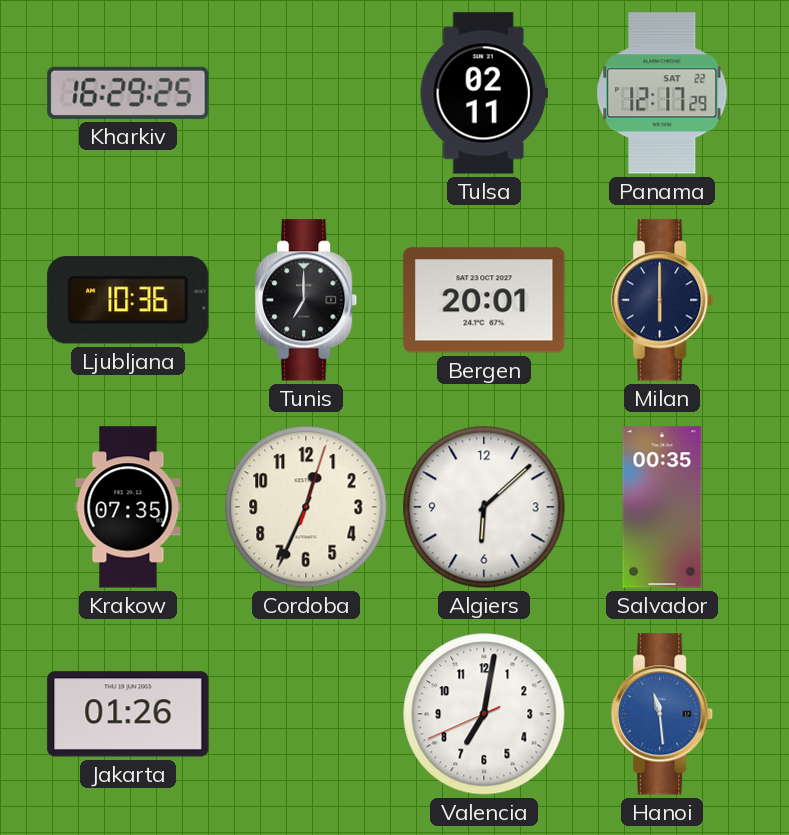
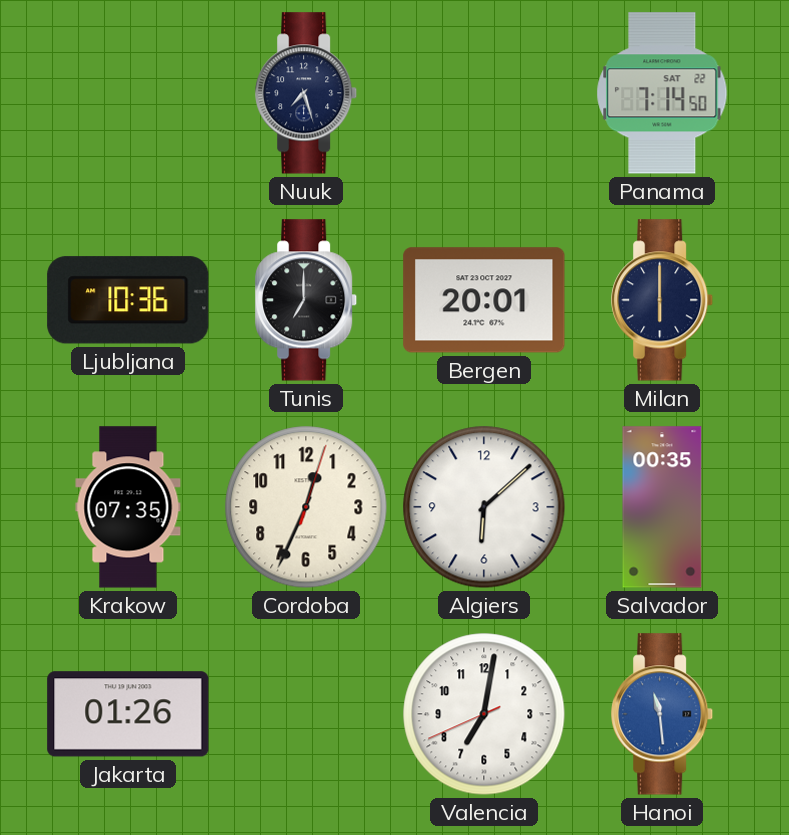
Kharkiv: 16:29 -> none
Nuuk: none -> 7:27
Tulsa: 02:11 -> none
Panama: 12:17 -> 7:14
